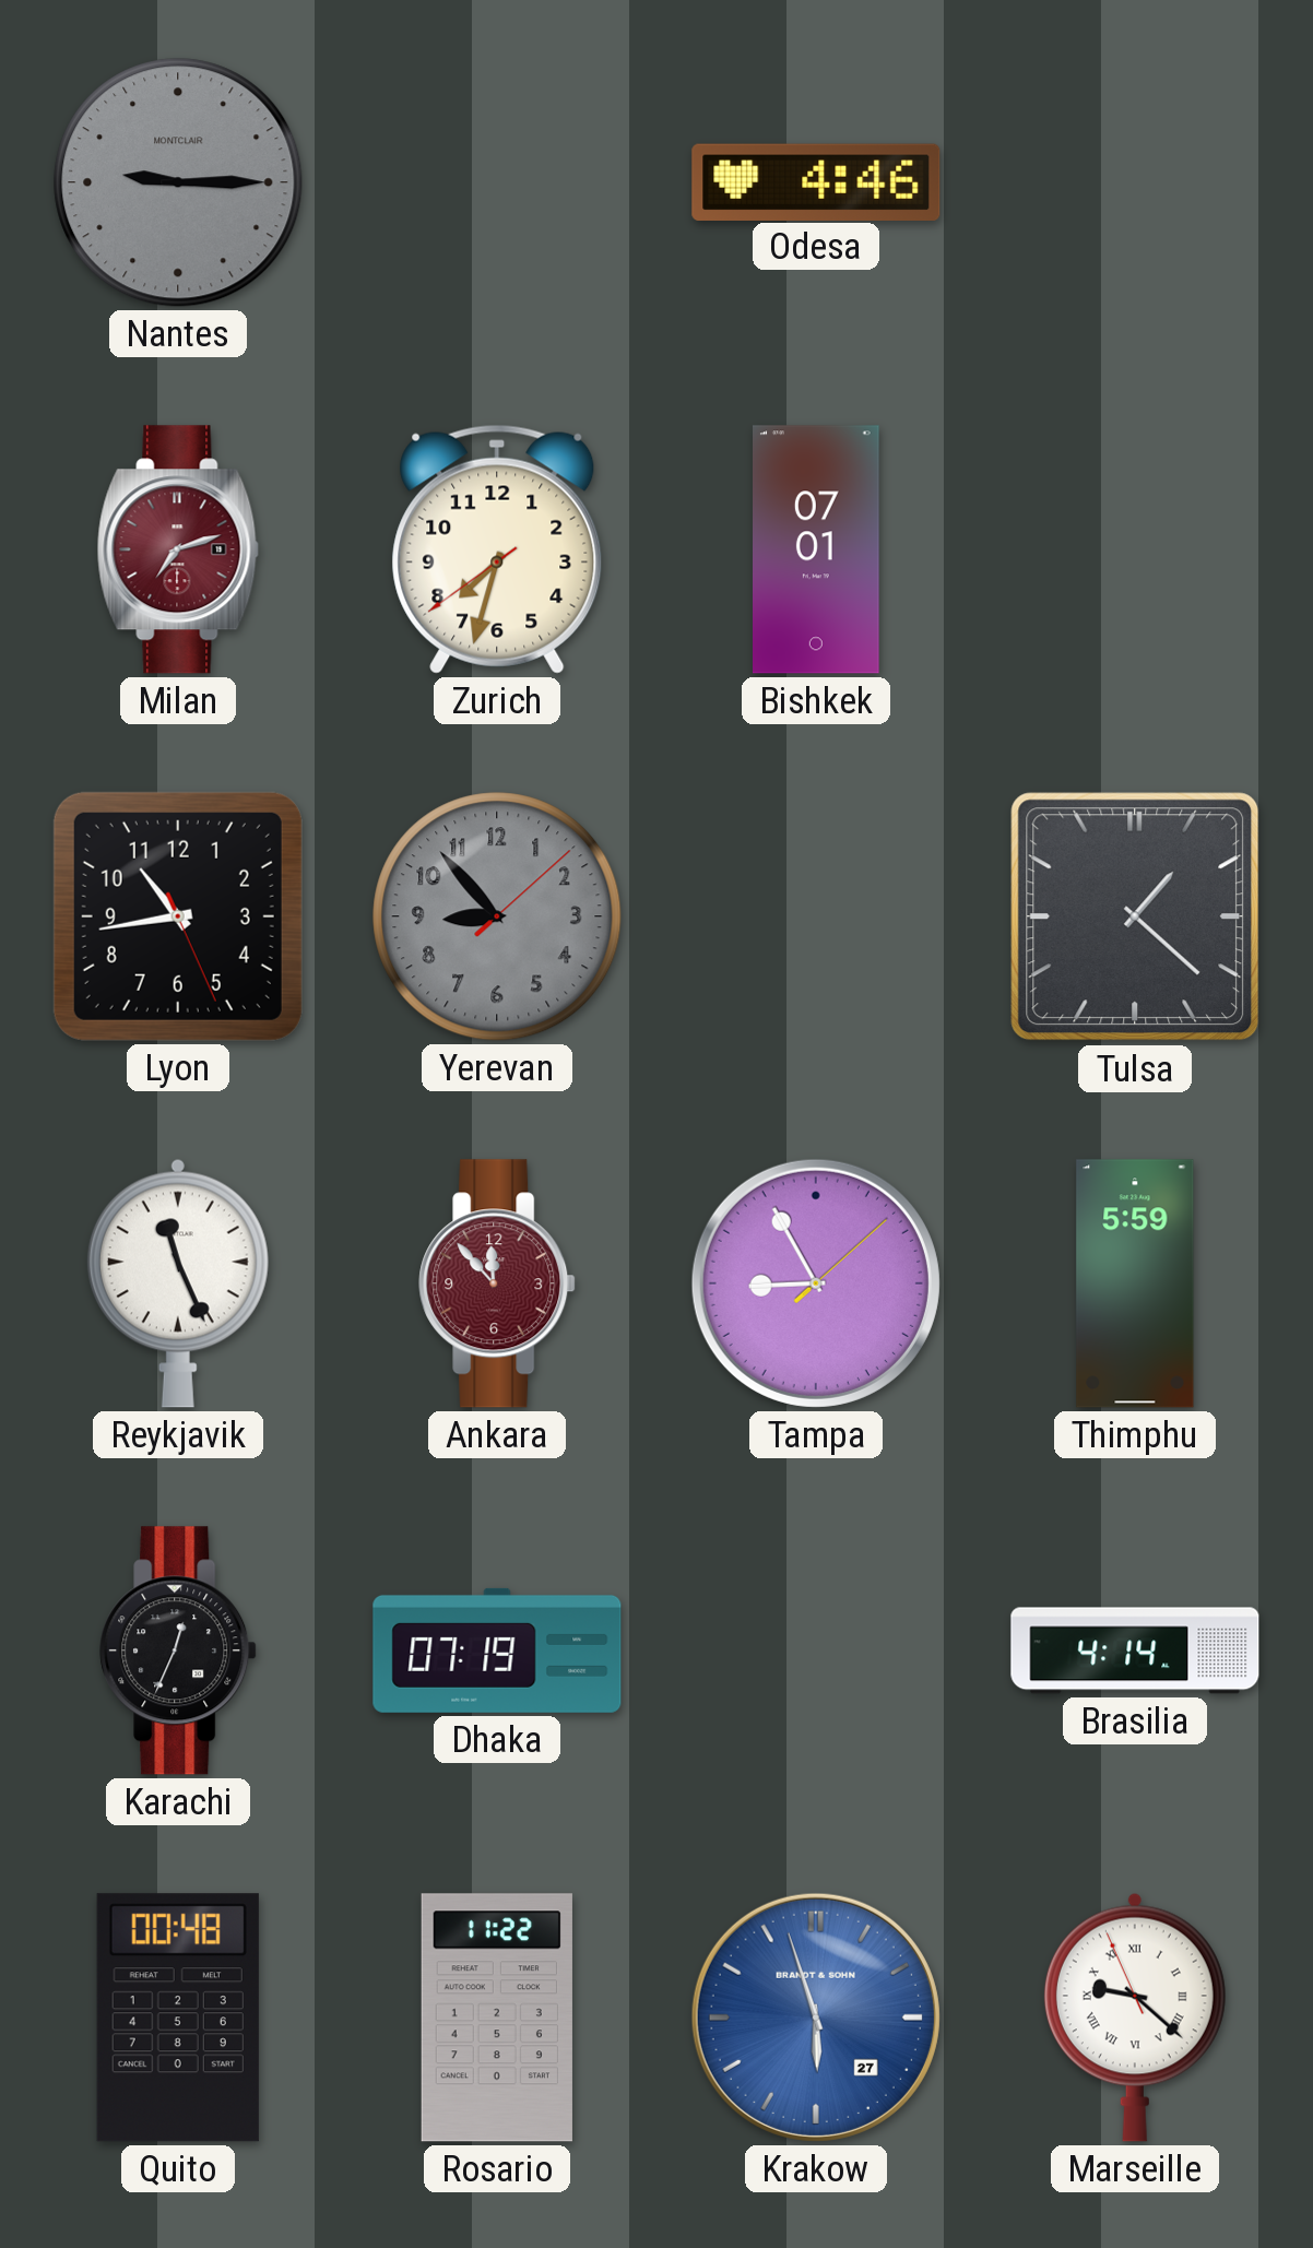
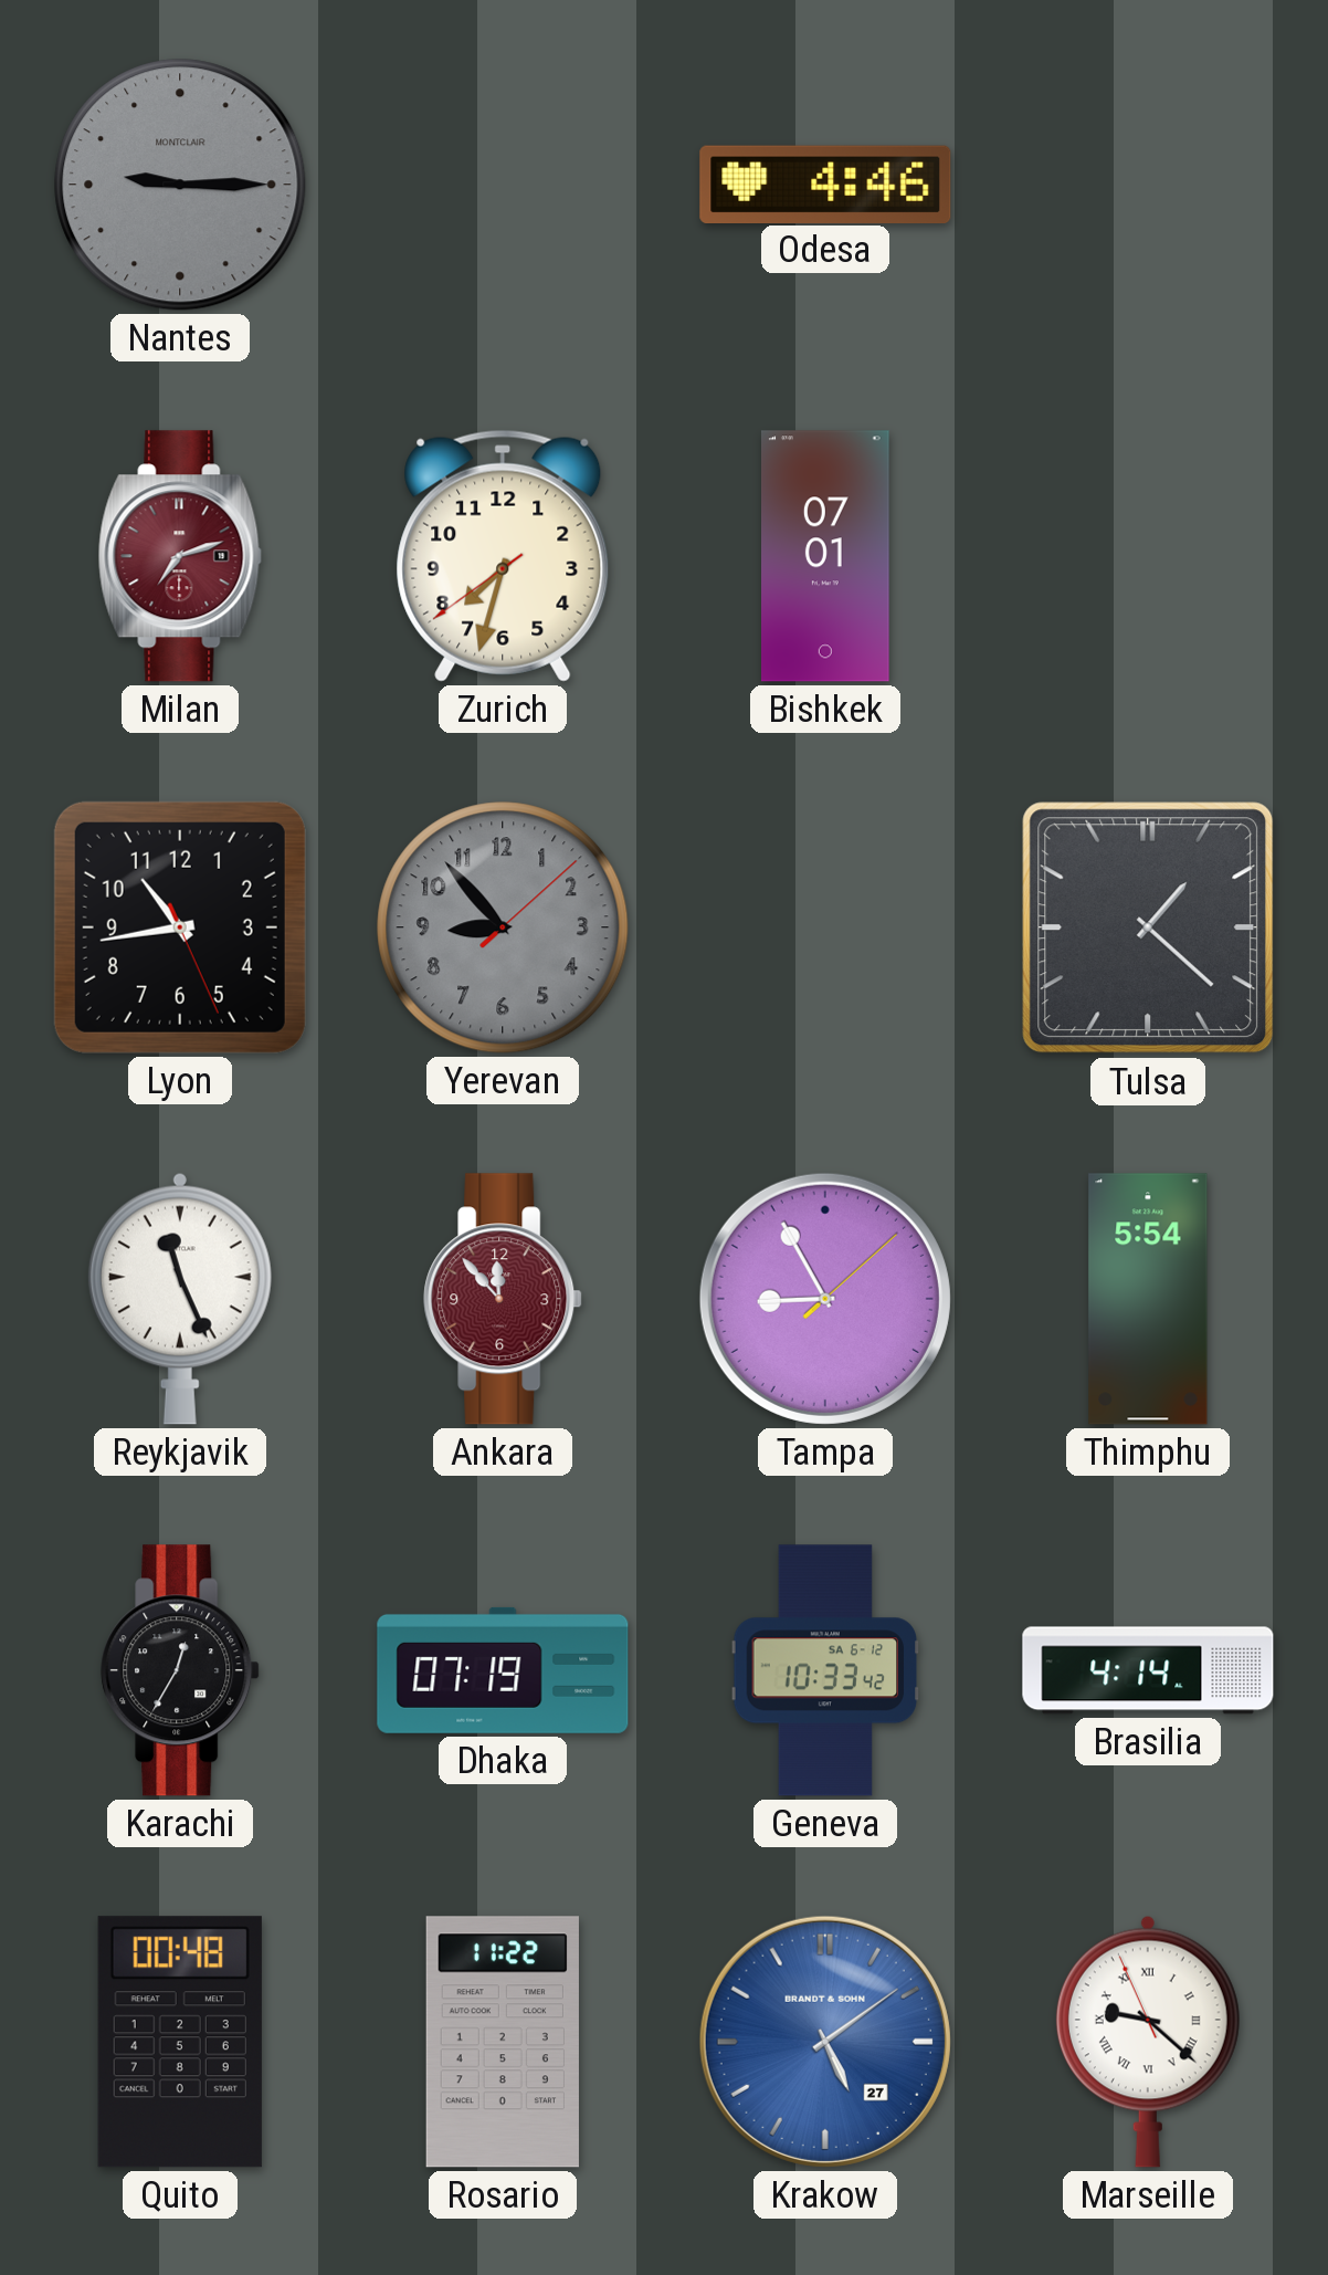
Thimphu: 5:59 -> 5:54
Karachi: 12:34 -> 12:35
Geneva: none -> 10:33
Krakow: 5:57 -> 5:09
